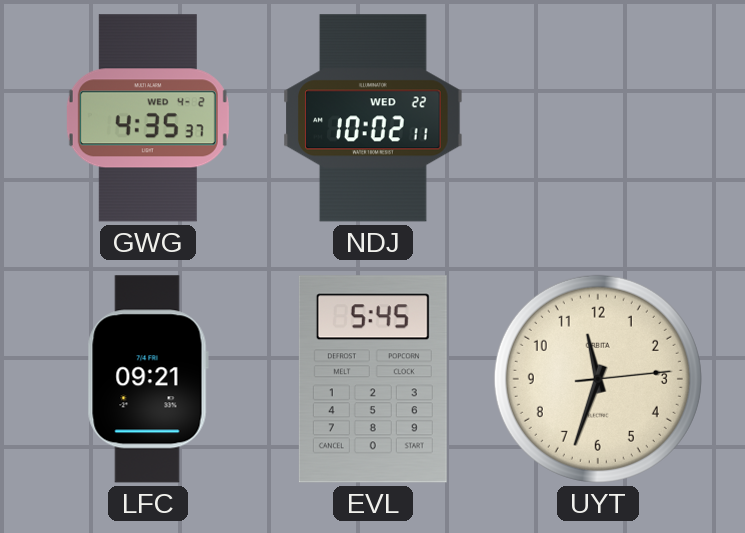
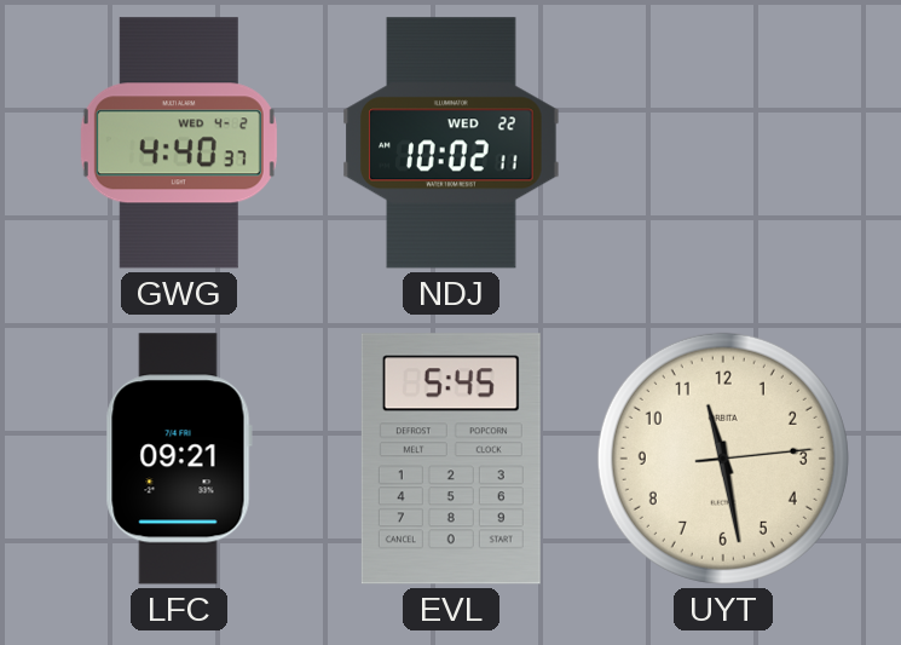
GWG: 4:35 -> 4:40
UYT: 11:33 -> 11:28
